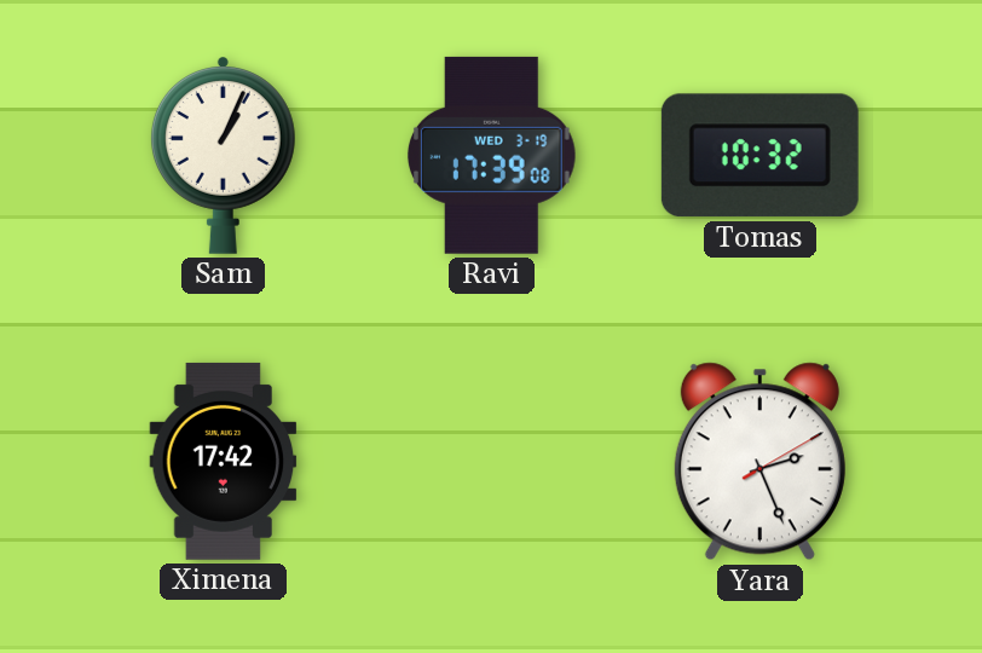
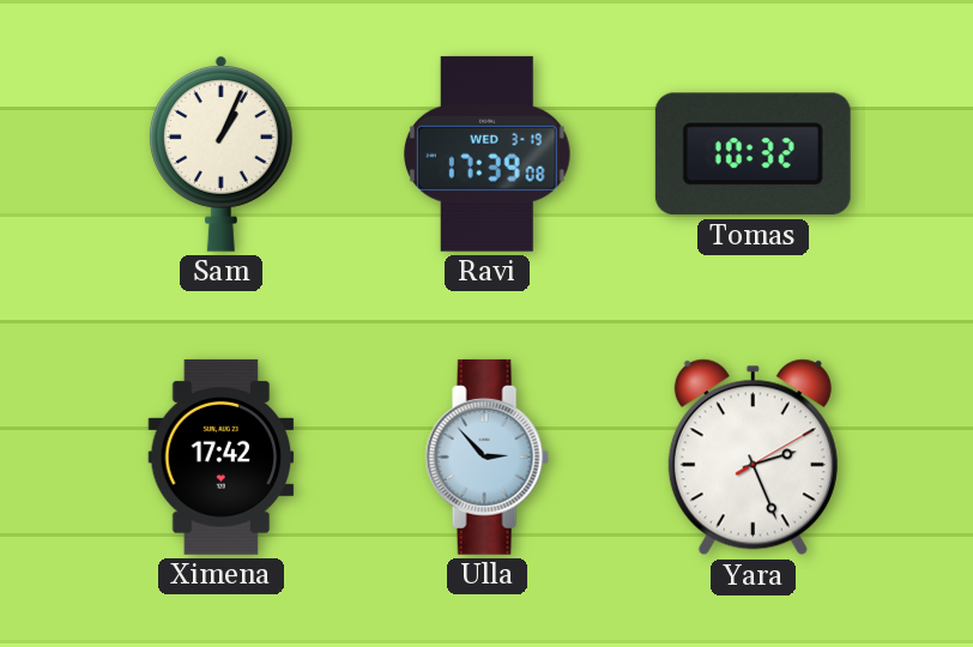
Ulla: none -> 2:53
